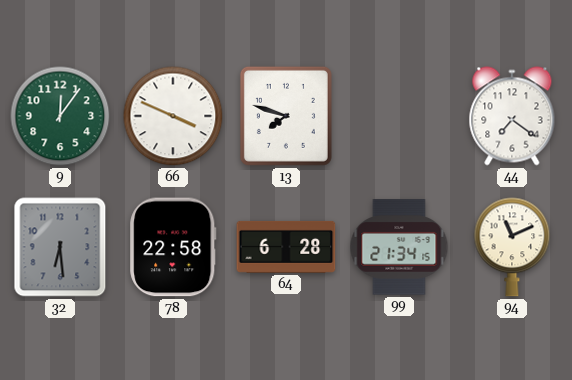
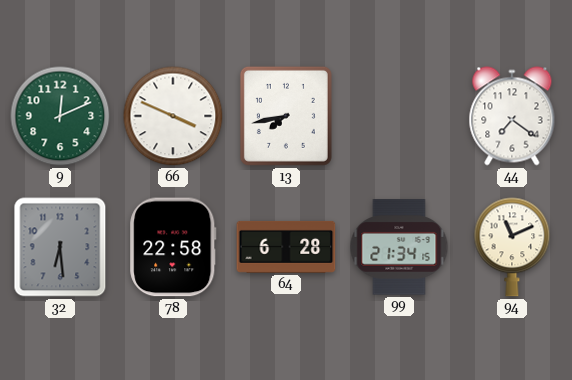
9: 12:06 -> 12:11
13: 7:48 -> 7:43
